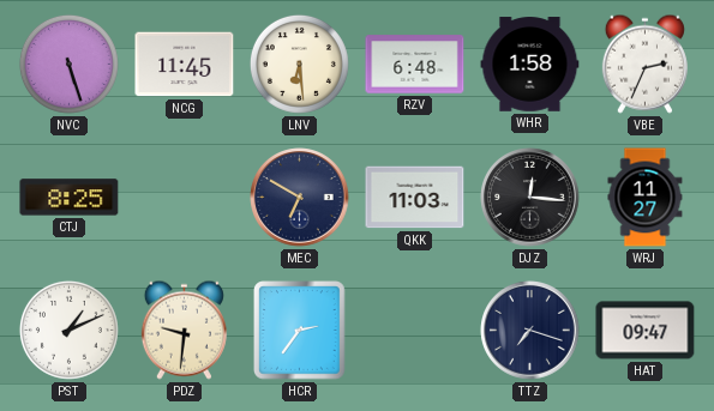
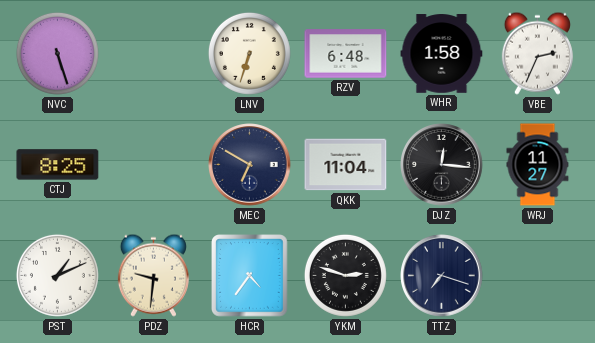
NCG: 11:45 -> none
LNV: 6:29 -> 6:33
QKK: 11:03 -> 11:04
HCR: 2:36 -> 4:36
YKM: none -> 2:48
HAT: 09:47 -> none
